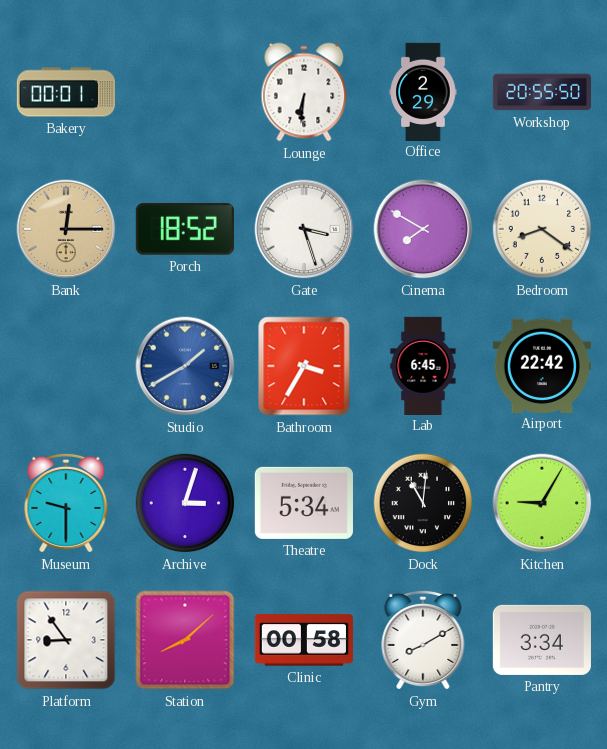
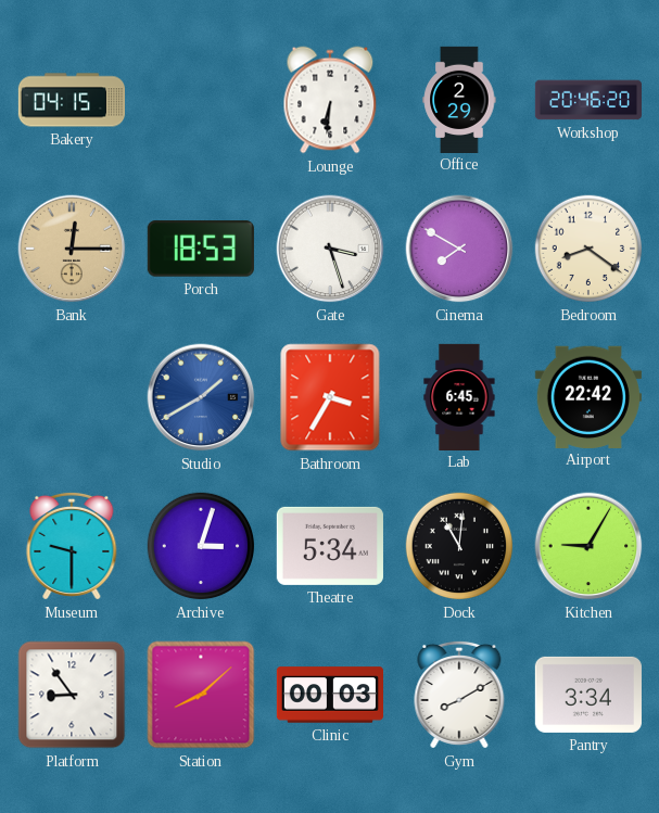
Bakery: 00:01 -> 04:15
Workshop: 20:55 -> 20:46
Porch: 18:52 -> 18:53
Clinic: 00:58 -> 00:03
